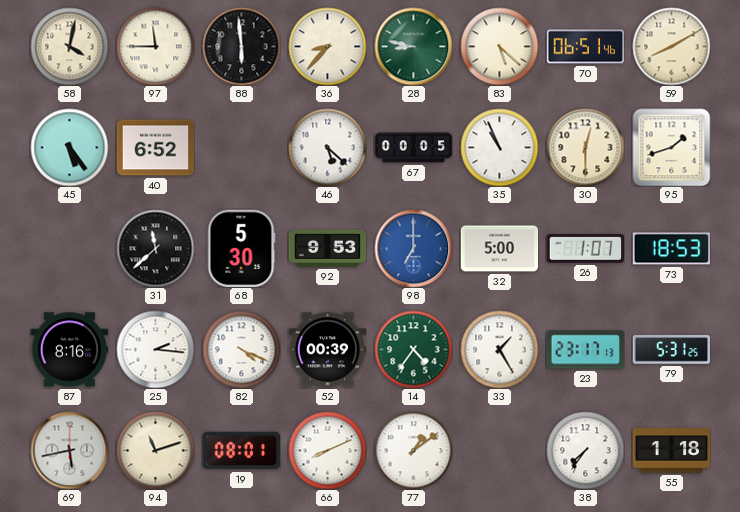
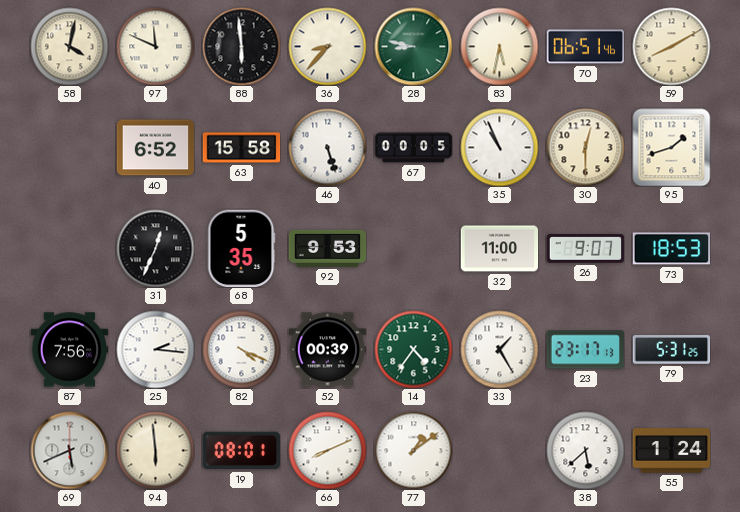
97: 11:45 -> 11:49
83: 5:22 -> 5:32
45: 5:24 -> none
63: none -> 15:58
46: 5:22 -> 5:27
31: 11:38 -> 12:34
68: 5:30 -> 5:35
98: 7:00 -> none
32: 5:00 -> 11:00
26: 1:07 -> 9:07
87: 8:16 -> 7:56
69: 5:43 -> 5:41
94: 11:12 -> 5:59
38: 7:36 -> 5:38
55: 1:18 -> 1:24
